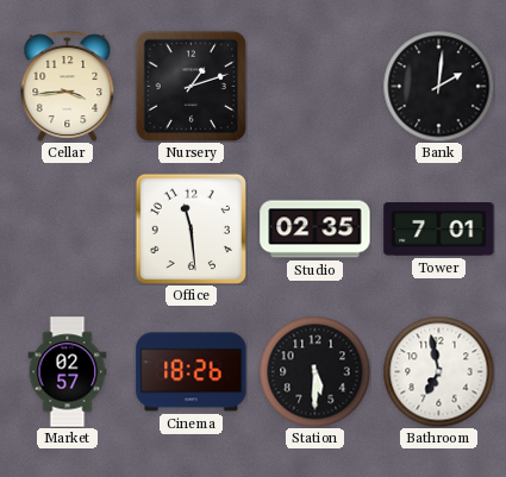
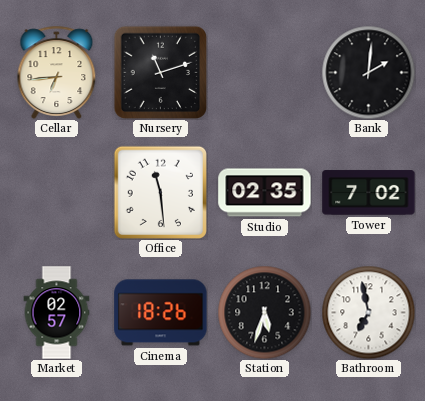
Cellar: 3:44 -> 6:44
Nursery: 1:12 -> 11:12
Tower: 7:01 -> 7:02
Station: 5:30 -> 5:33
